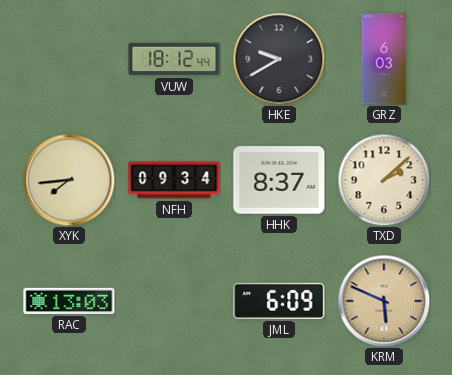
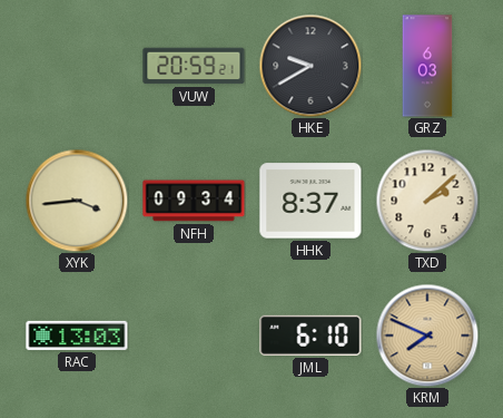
VUW: 18:12 -> 20:59
XYK: 7:44 -> 3:44
JML: 6:09 -> 6:10
KRM: 5:49 -> 7:49
